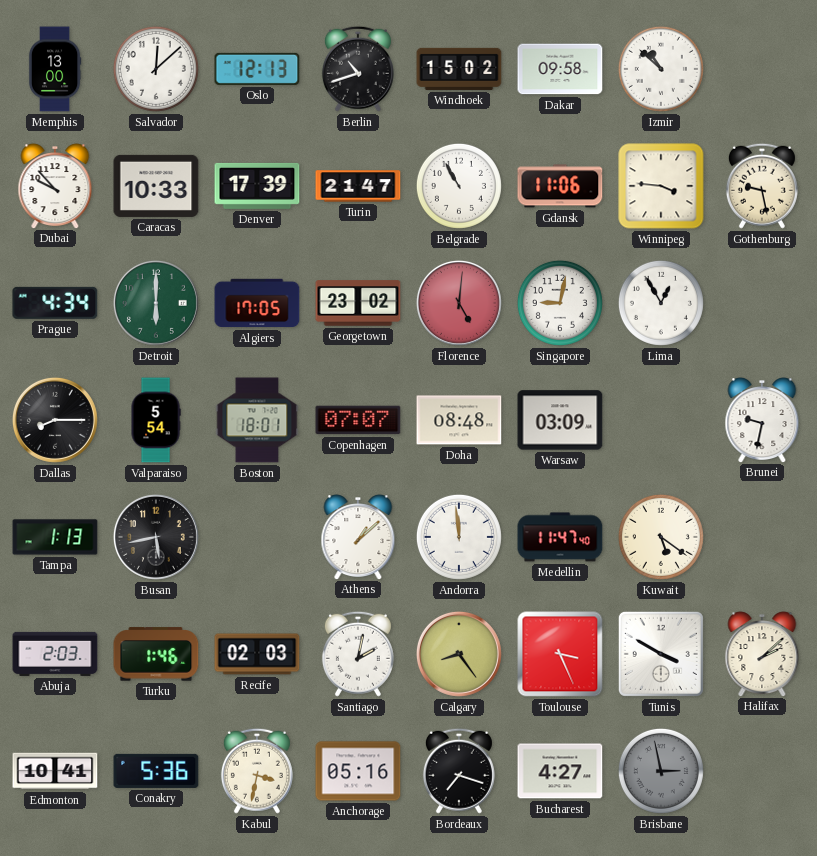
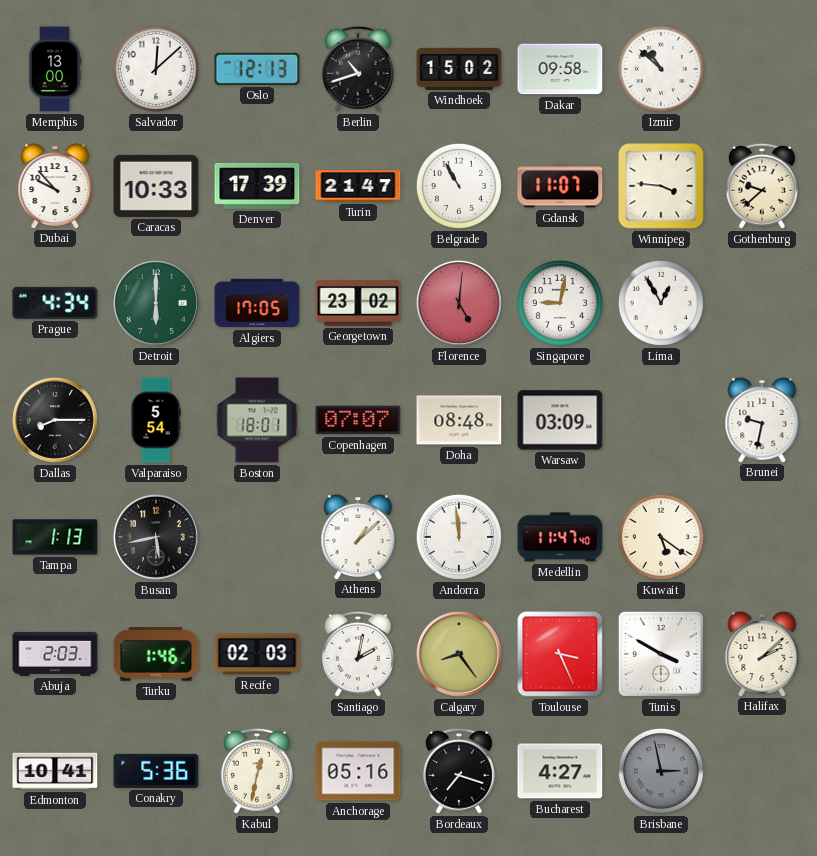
Gdansk: 11:06 -> 11:07
Gothenburg: 9:28 -> 9:38
Kabul: 3:32 -> 12:32
